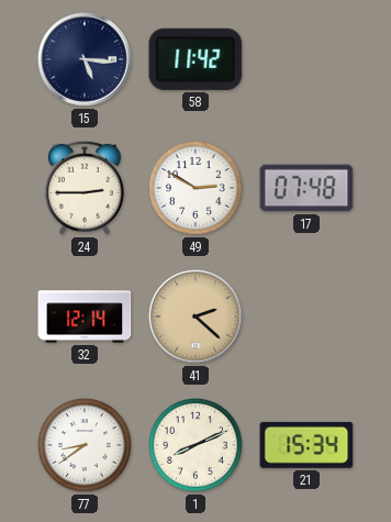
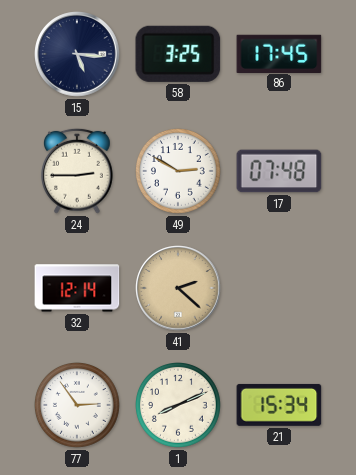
58: 11:42 -> 3:25
86: none -> 17:45
77: 8:39 -> 2:54
